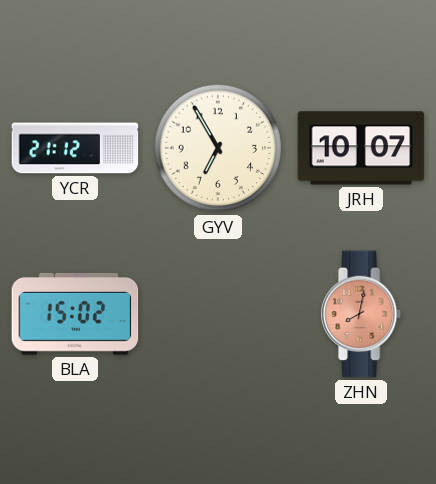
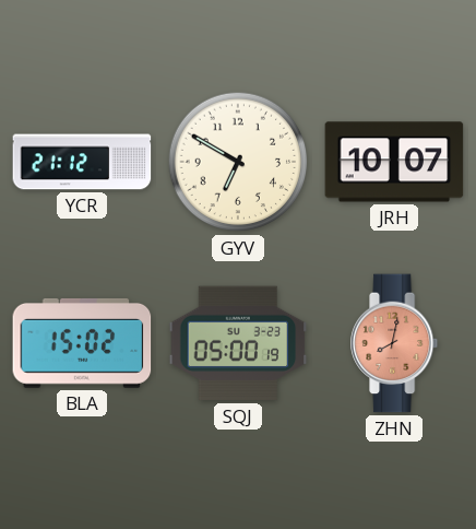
GYV: 6:55 -> 6:50
SQJ: none -> 05:00
